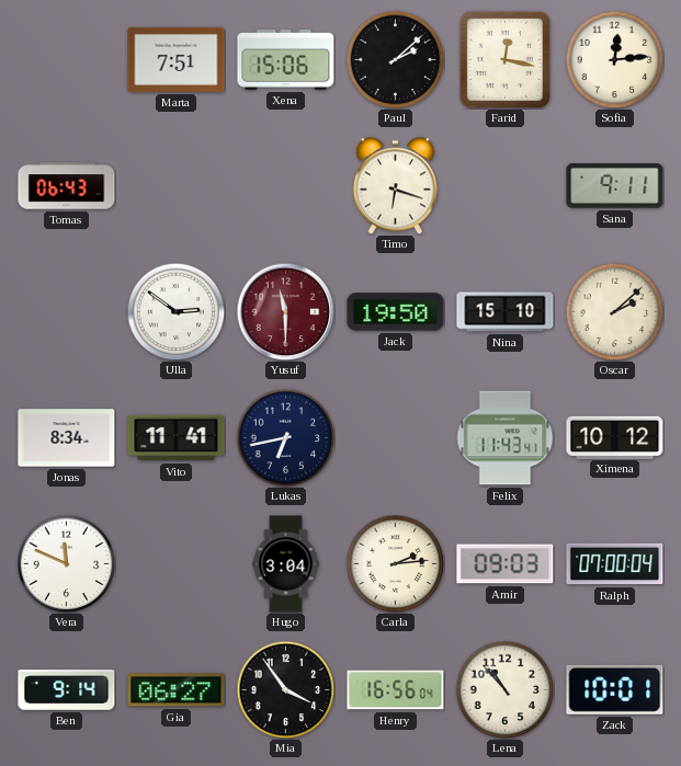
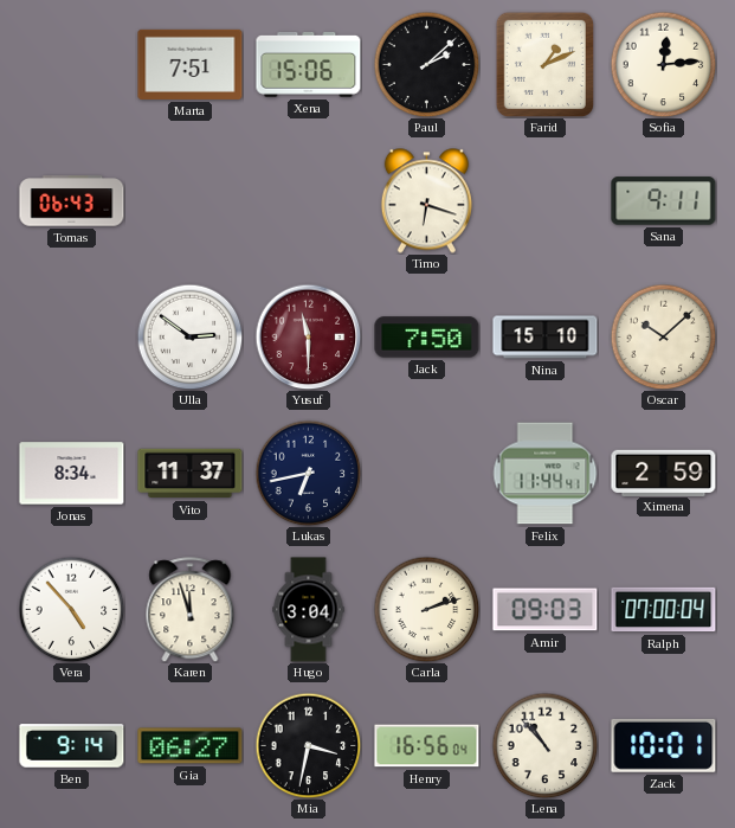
Farid: 12:17 -> 1:11
Jack: 19:50 -> 7:50
Oscar: 2:08 -> 10:08
Vito: 11:41 -> 11:37
Felix: 11:43 -> 11:44
Ximena: 10:12 -> 2:59
Vera: 11:49 -> 4:53
Karen: none -> 11:57
Carla: 2:14 -> 2:12
Mia: 3:54 -> 3:32
